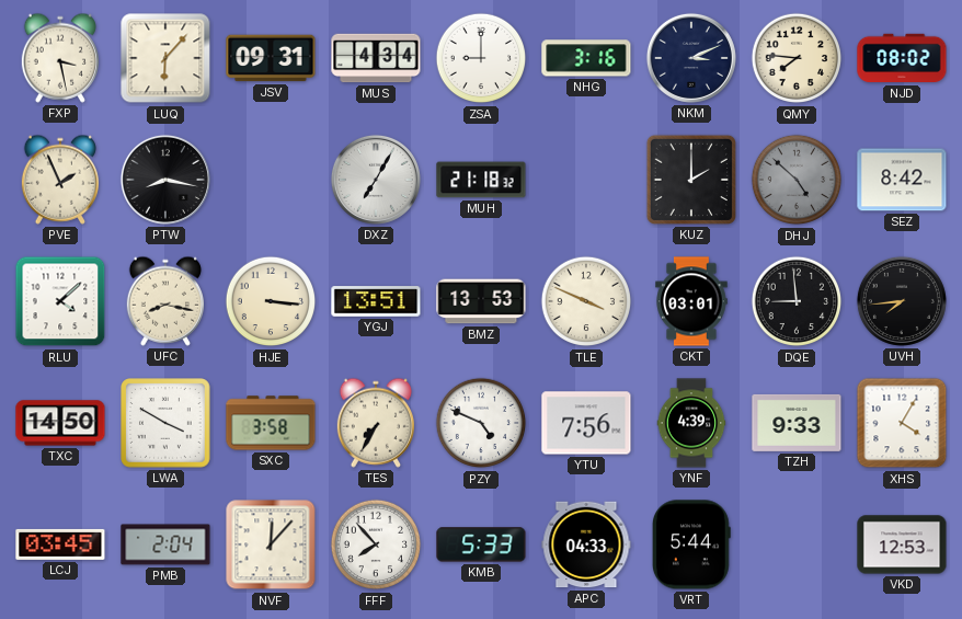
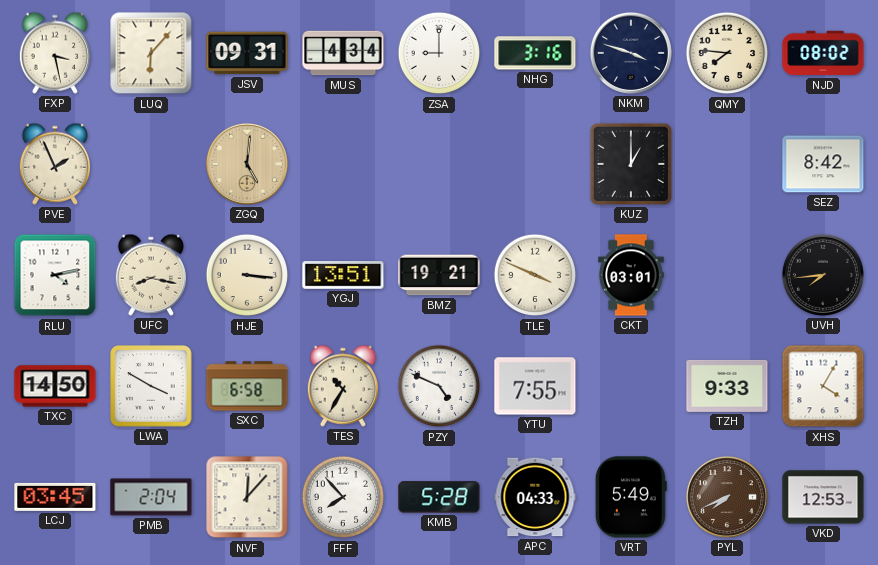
NKM: 3:11 -> 3:48
PTW: 8:17 -> none
ZGQ: none -> 5:01
DXZ: 7:05 -> none
MUH: 21:18 -> none
KUZ: 2:00 -> 1:00
DHJ: 4:52 -> none
RLU: 4:08 -> 4:13
BMZ: 13:53 -> 19:21
DQE: 8:59 -> none
SXC: 3:58 -> 6:58
TES: 7:35 -> 10:35
YTU: 7:56 -> 7:55
YNF: 4:39 -> none
KMB: 5:33 -> 5:28
VRT: 5:44 -> 5:49
PYL: none -> 7:41
